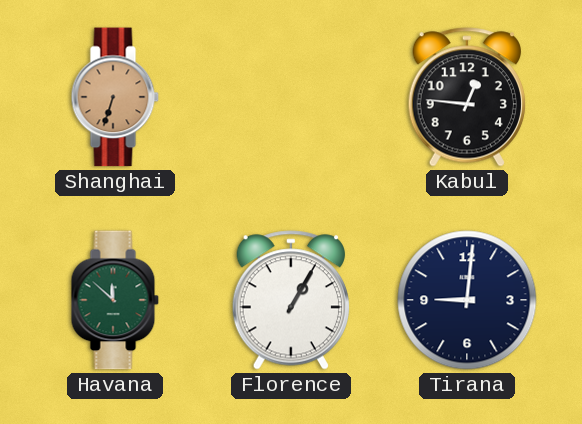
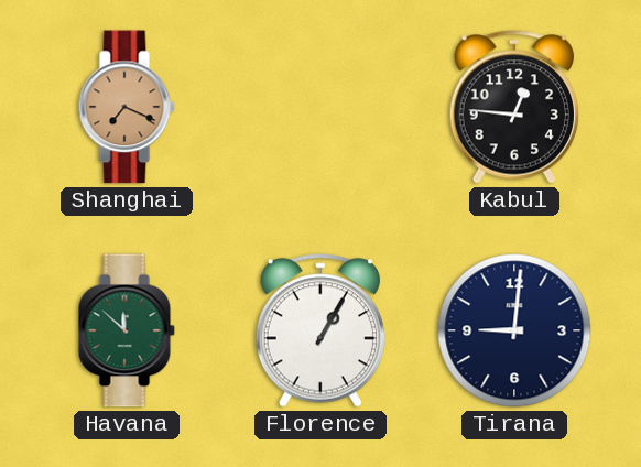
Shanghai: 6:33 -> 7:19
